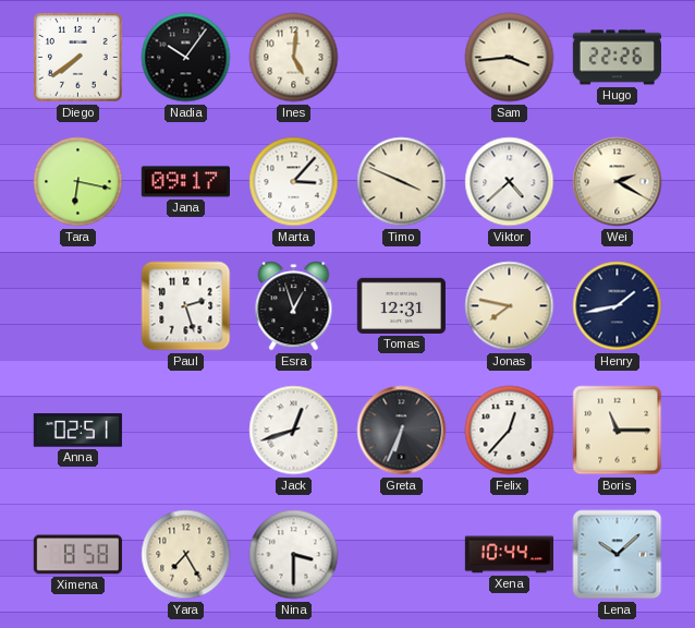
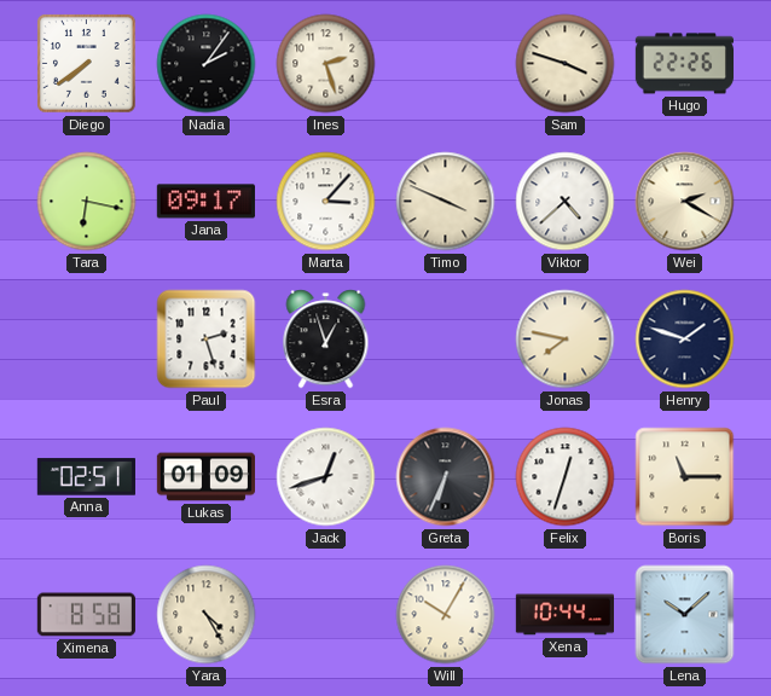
Nadia: 10:06 -> 2:06
Ines: 5:01 -> 2:27
Sam: 3:44 -> 3:48
Tomas: 12:31 -> none
Henry: 1:43 -> 1:48
Lukas: none -> 01:09
Felix: 12:37 -> 12:33
Yara: 7:25 -> 4:25
Nina: 3:30 -> none
Will: none -> 10:05
